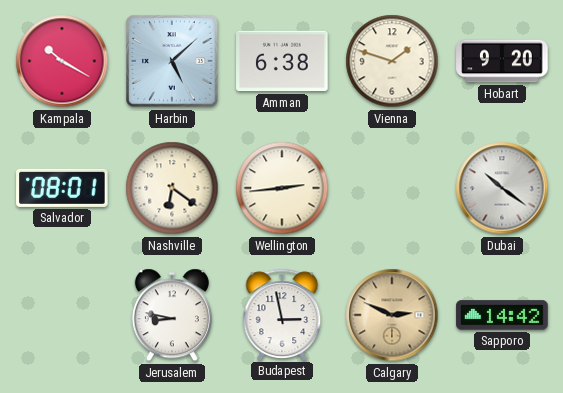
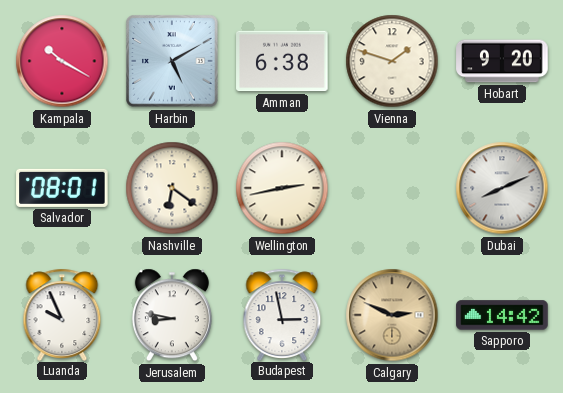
Harbin: 5:08 -> 5:10
Wellington: 2:44 -> 2:43
Dubai: 10:21 -> 8:11
Luanda: none -> 9:56
